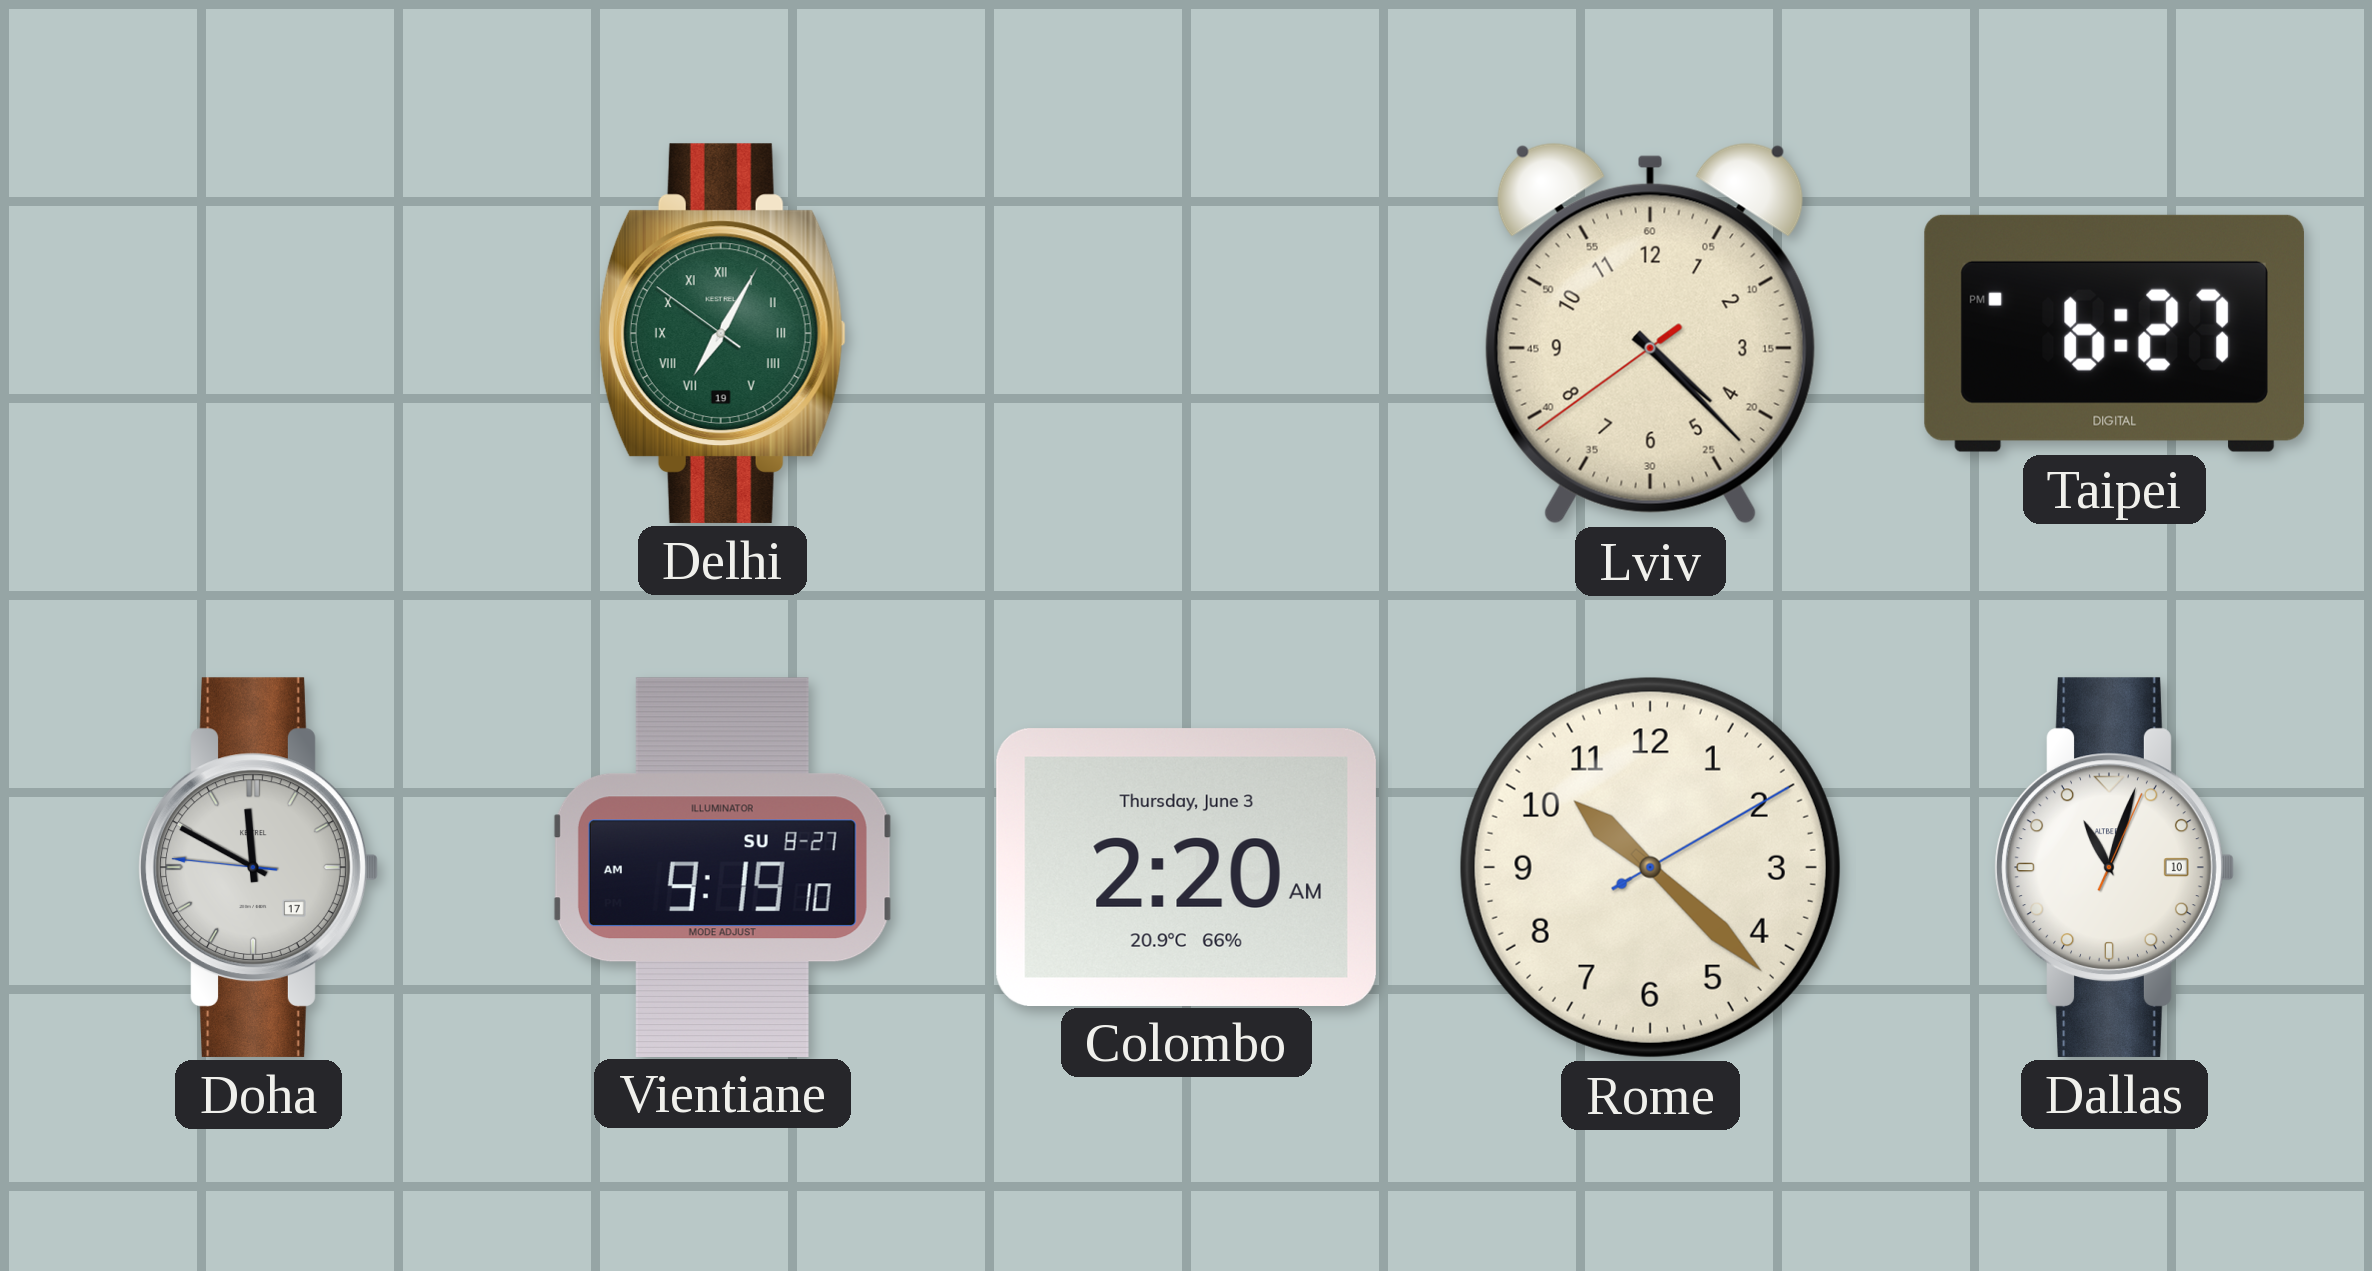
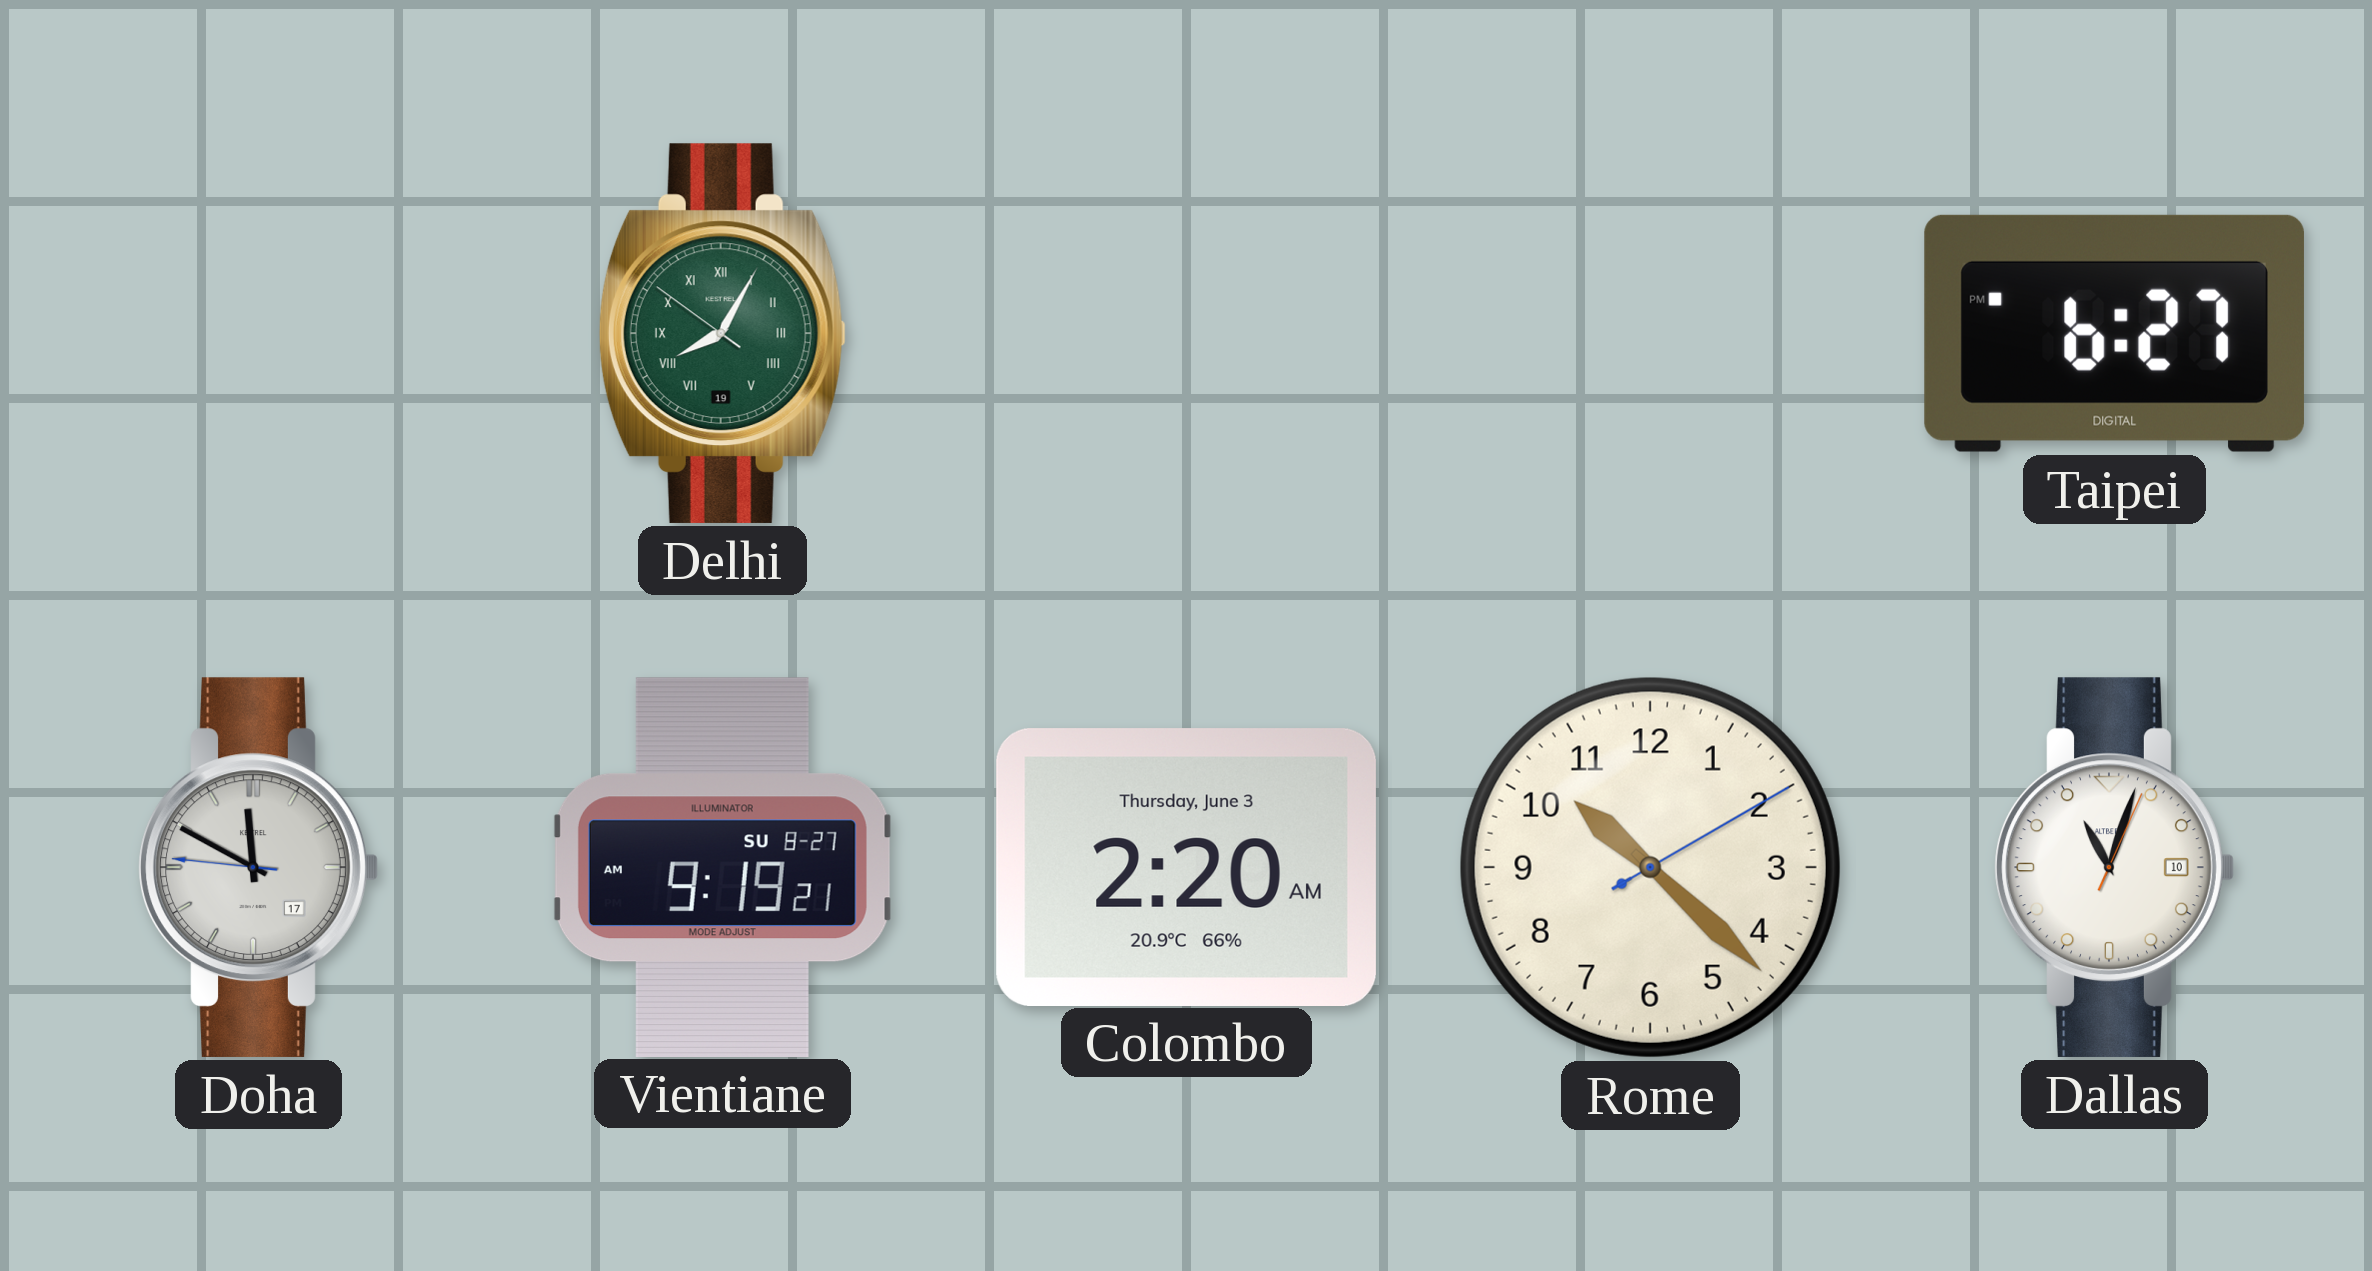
Delhi: 7:04 -> 8:04
Lviv: 4:22 -> none
Vientiane: 9:19:10 AM -> 9:19:21 AM
